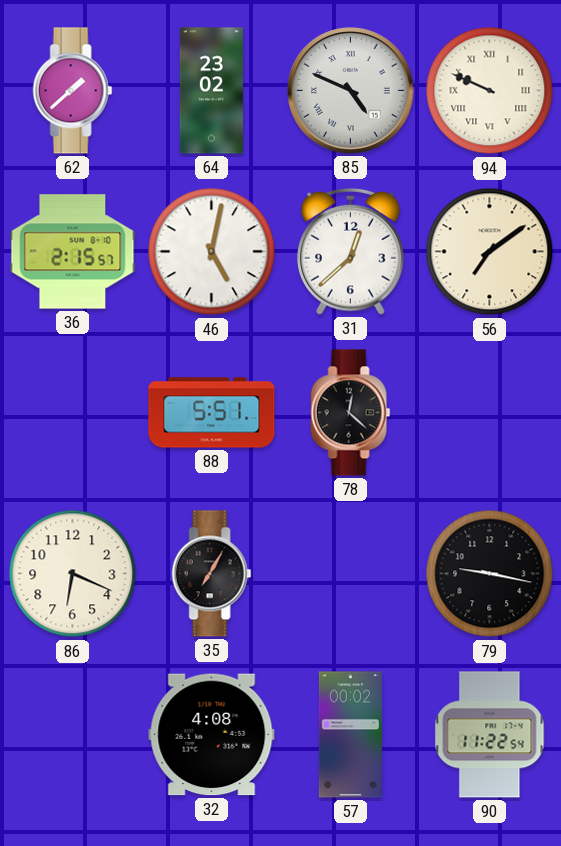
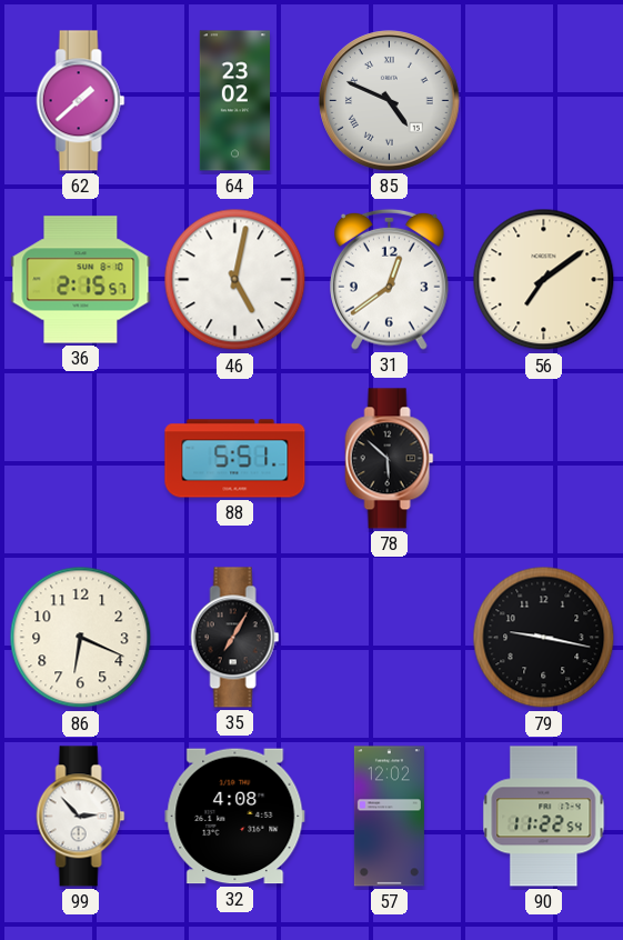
94: 9:49 -> none
31: 12:38 -> 12:39
78: 12:22 -> 5:52
99: none -> 2:53
57: 00:02 -> 12:02
